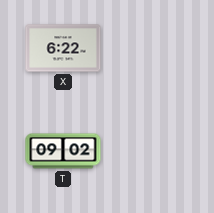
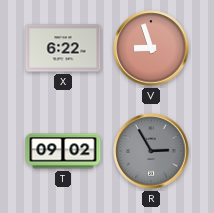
V: none -> 8:57
R: none -> 2:55
